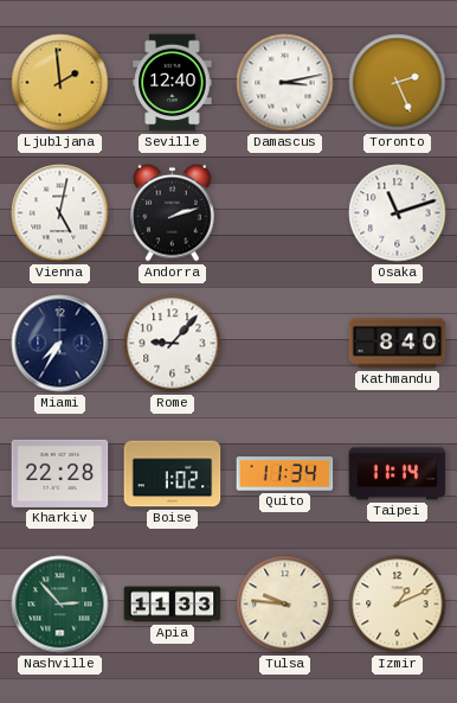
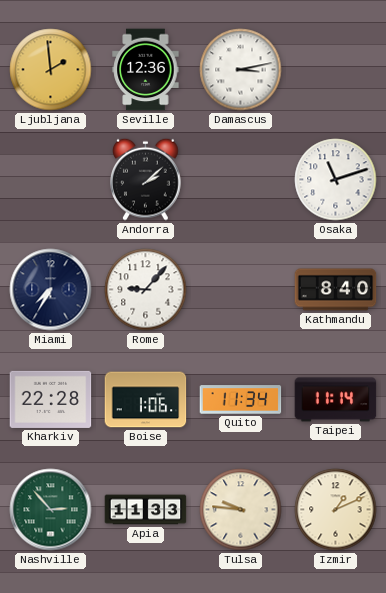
Seville: 12:40 -> 12:36
Toronto: 2:26 -> none
Vienna: 5:02 -> none
Andorra: 2:12 -> 2:08
Boise: 1:02 -> 1:06
